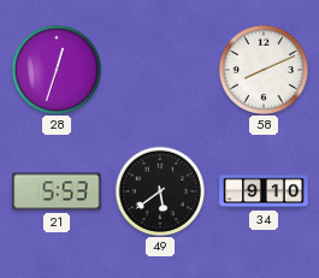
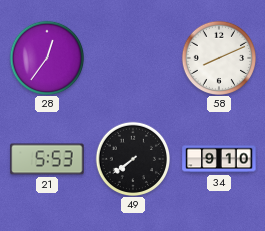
28: 12:33 -> 12:36
49: 5:39 -> 7:39
